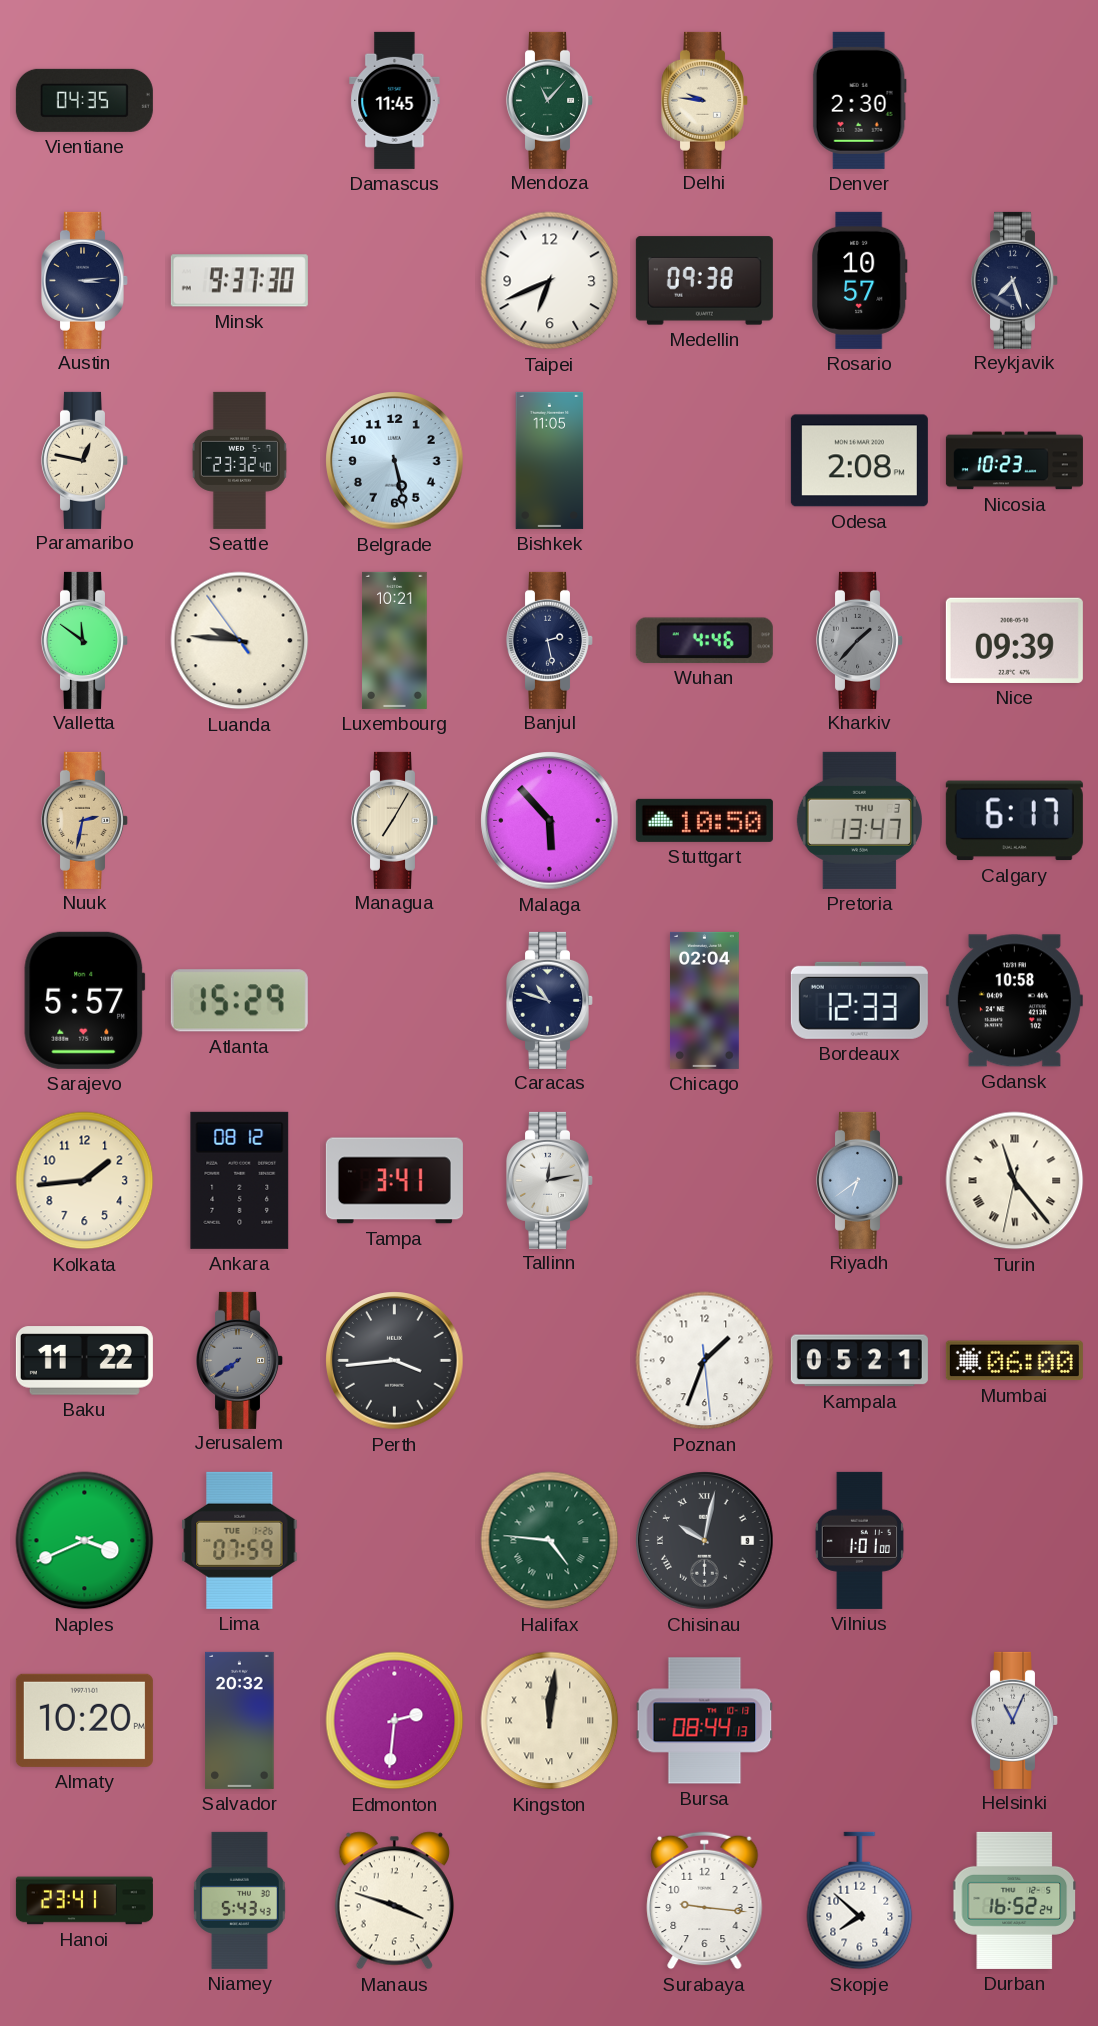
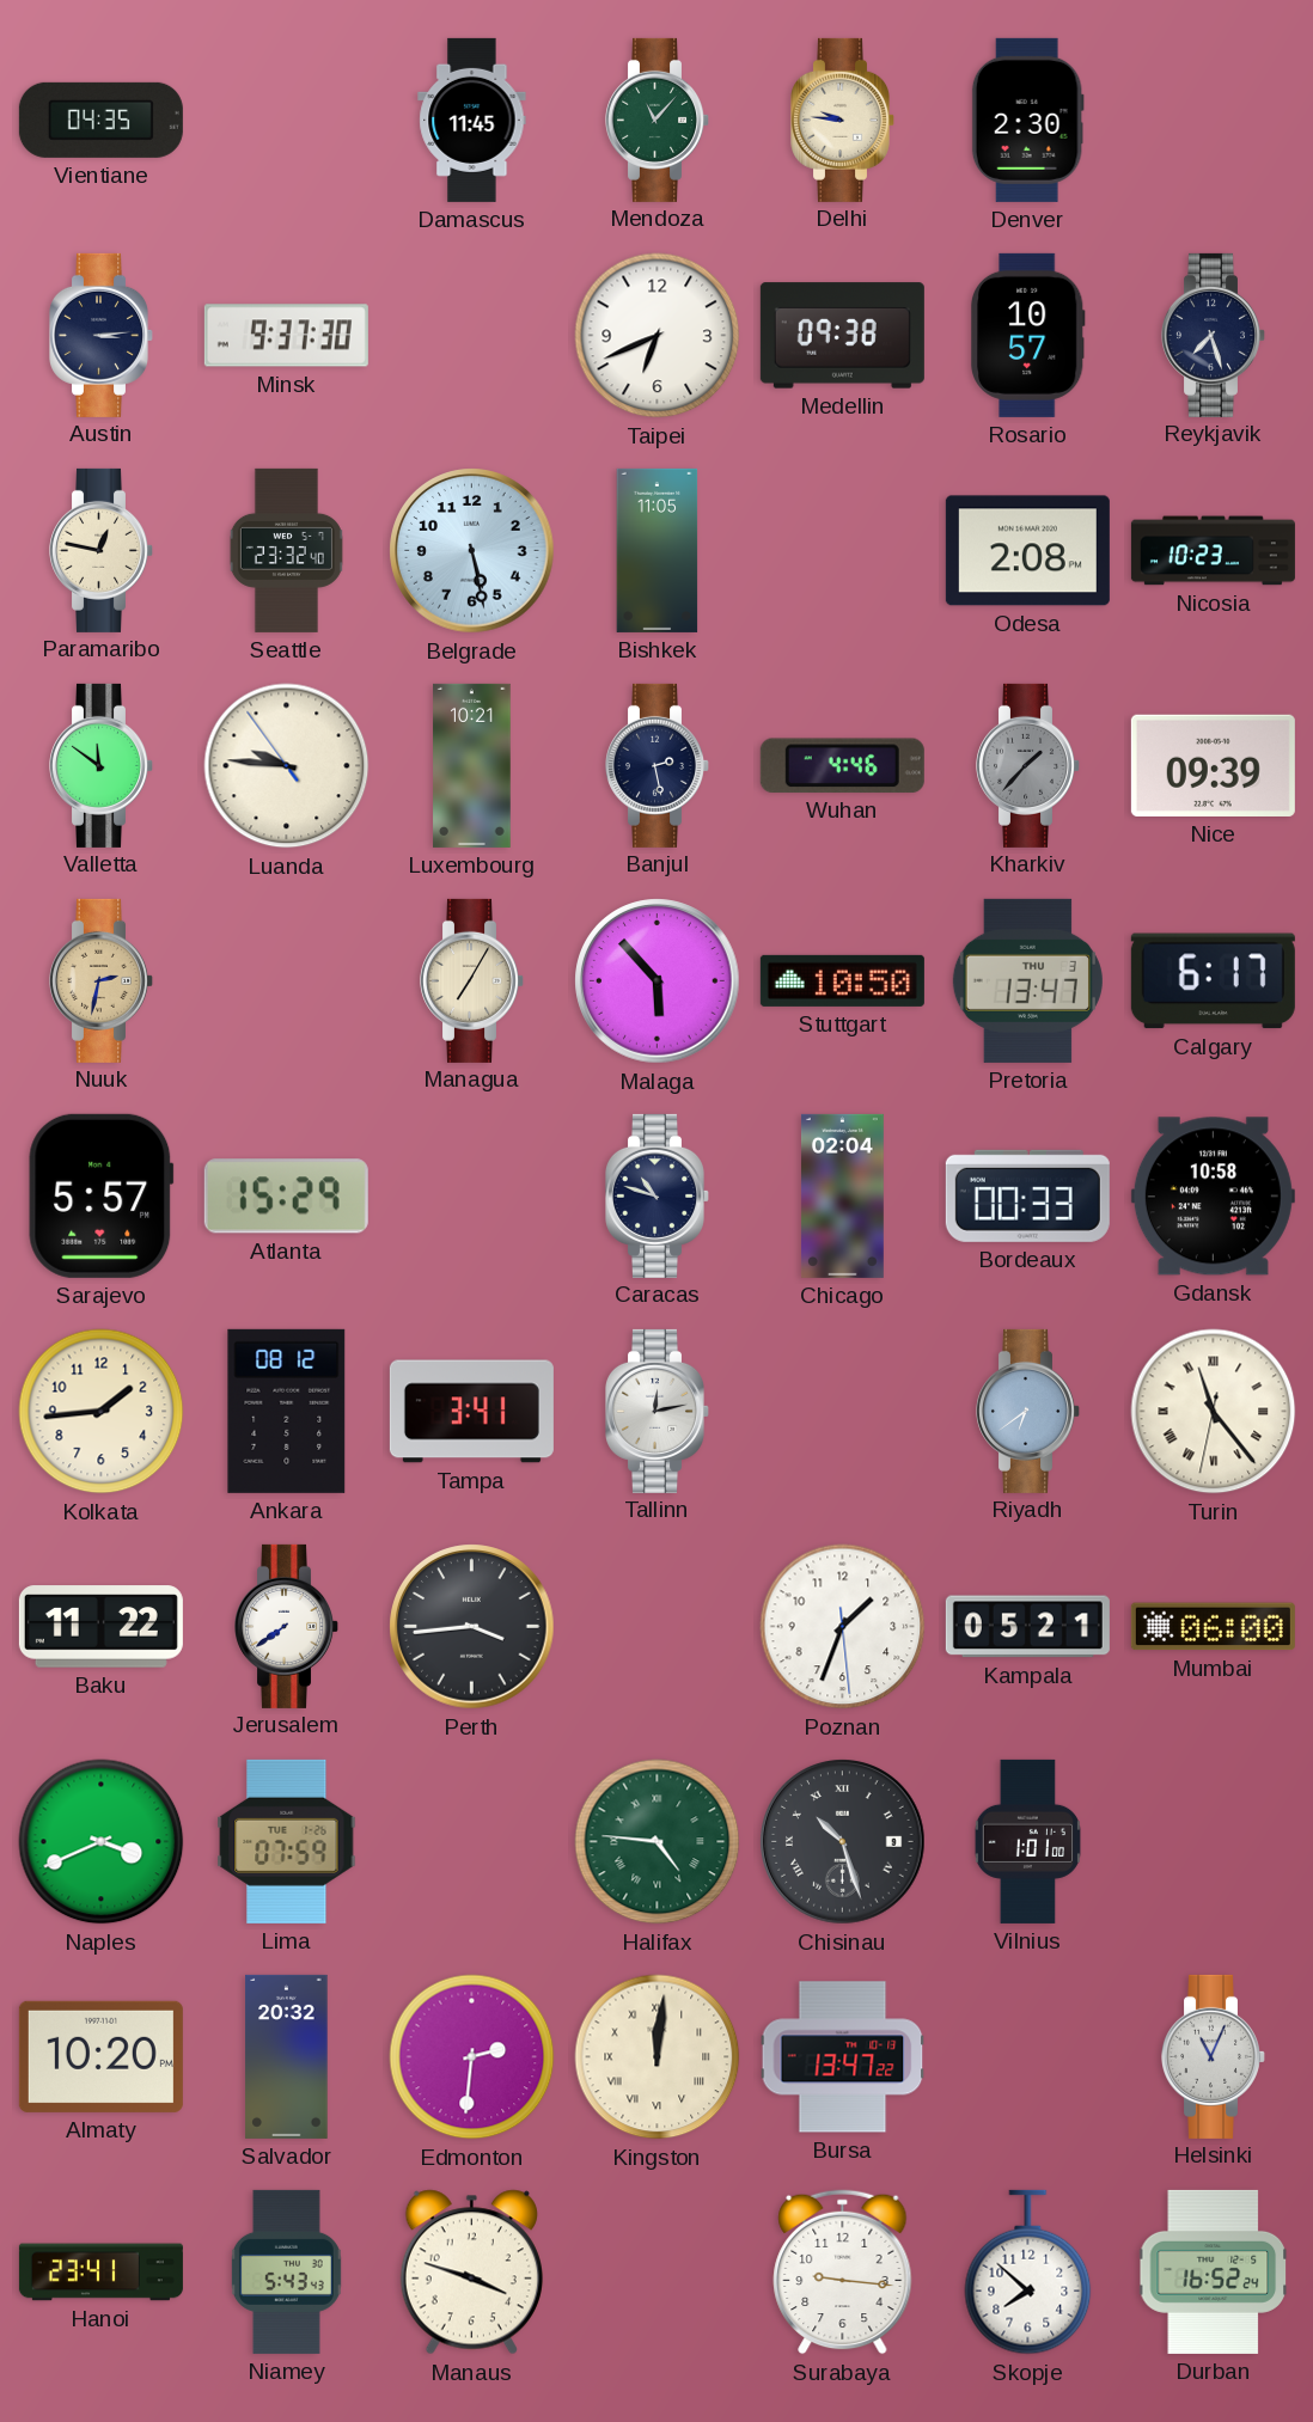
Bordeaux: 12:33 -> 00:33
Jerusalem dial: grey -> white
Chisinau: 10:02 -> 10:27
Bursa: 08:44 -> 13:47
